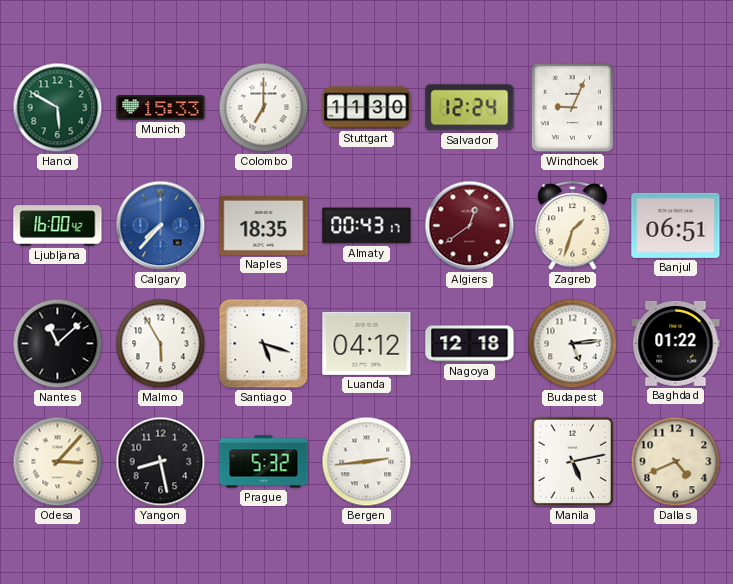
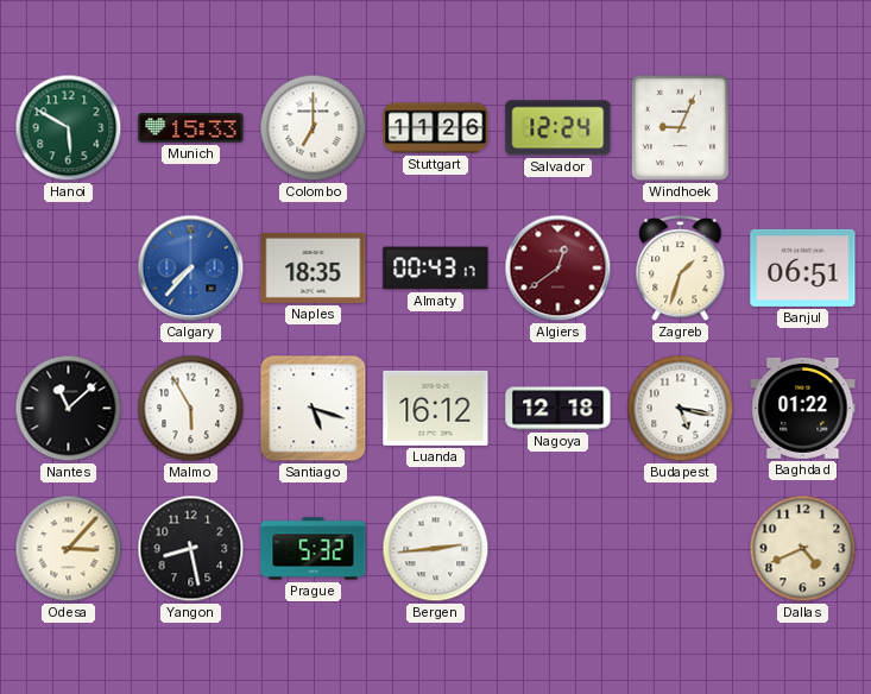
Stuttgart: 11:30 -> 11:26
Ljubljana: 16:00 -> none
Luanda: 04:12 -> 16:12
Budapest: 5:14 -> 5:17
Manila: 5:13 -> none
